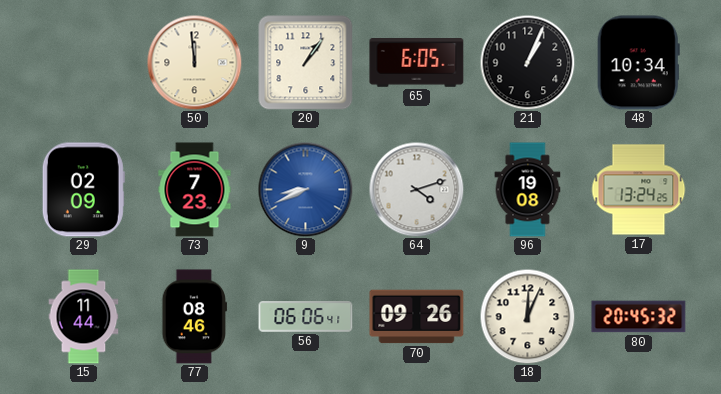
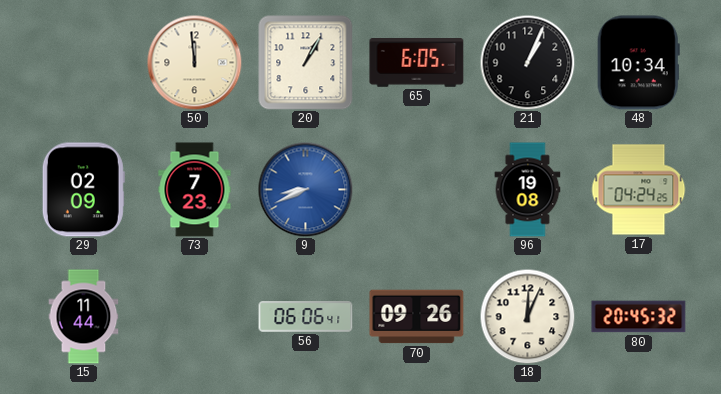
20: 1:06 -> 1:05
64: 4:12 -> none
17: 13:24 -> 04:24
77: 08:46 -> none
